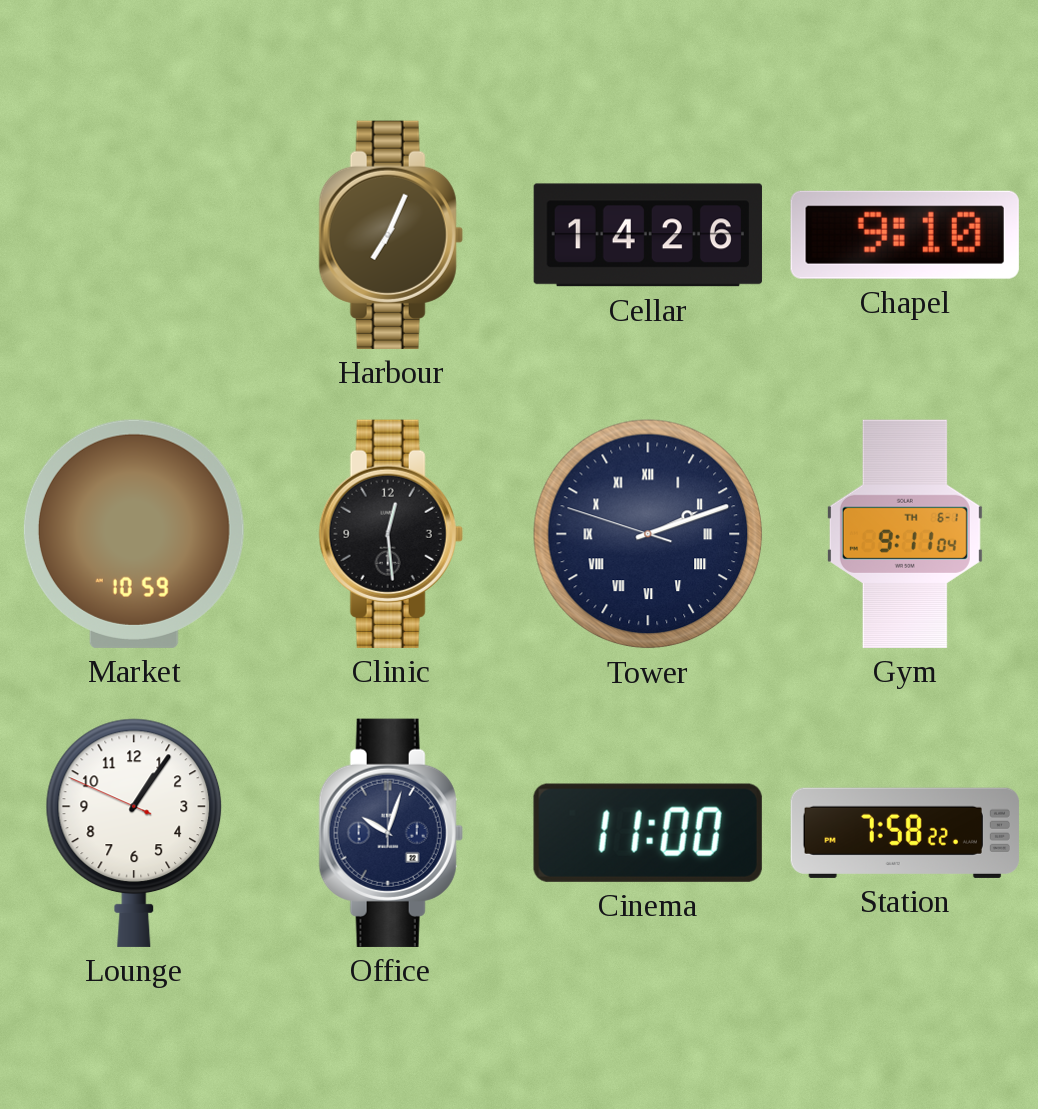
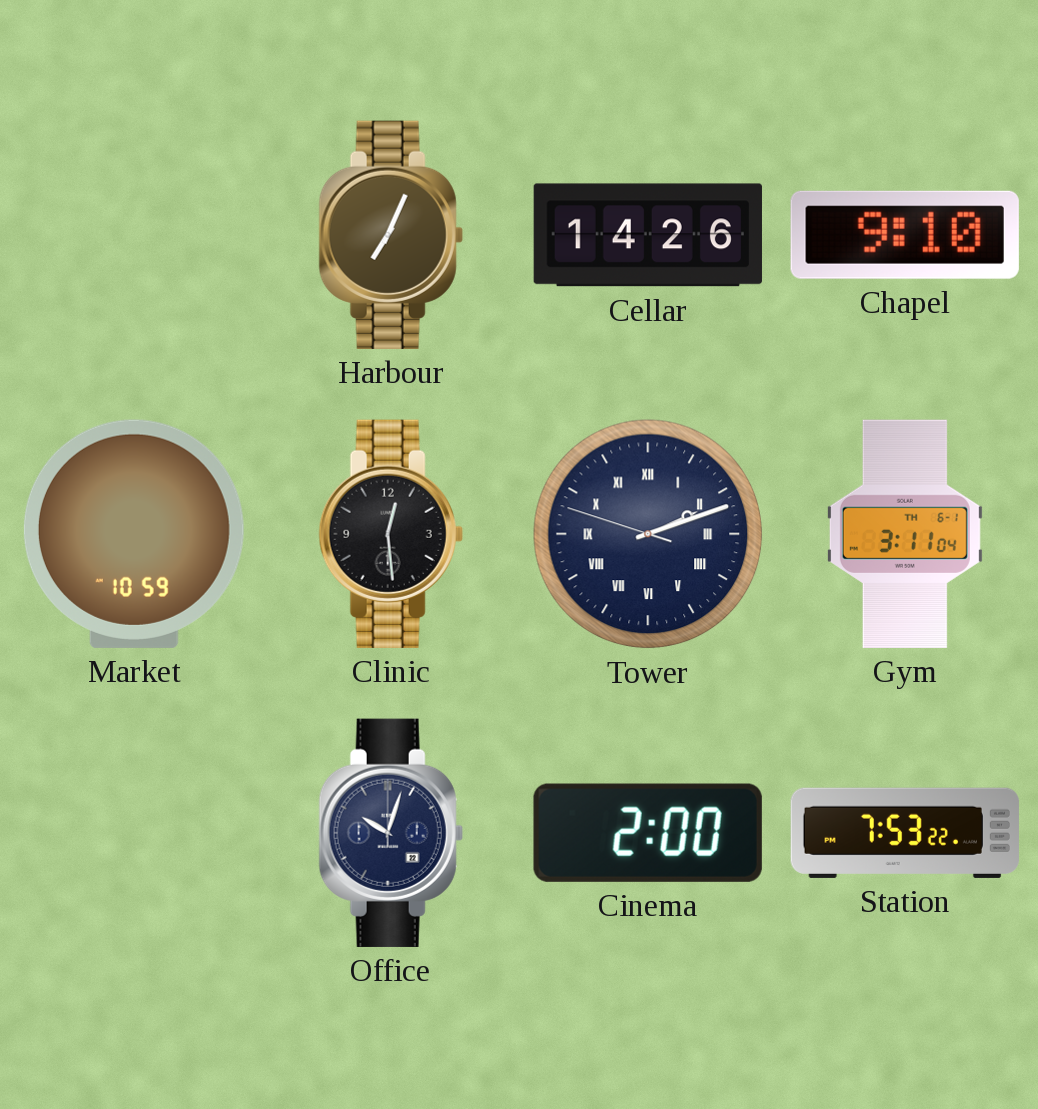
Gym: 9:11 -> 3:11
Lounge: 1:05 -> none
Cinema: 11:00 -> 2:00
Station: 7:58 -> 7:53
